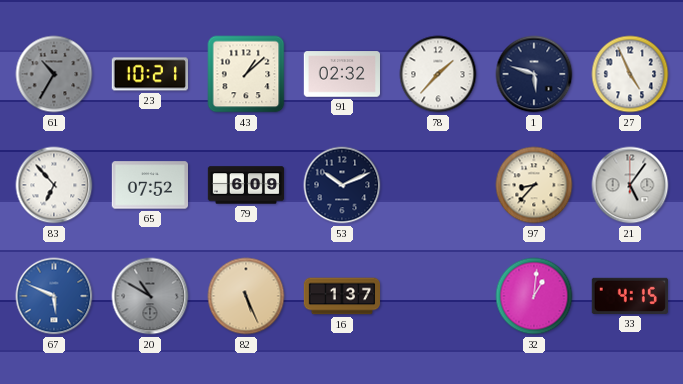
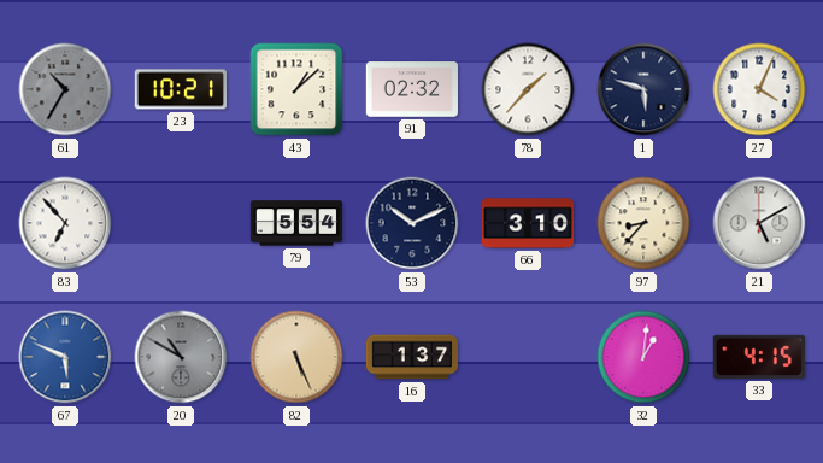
27: 4:56 -> 4:04
65: 07:52 -> none
79: 6:09 -> 5:54
66: none -> 3:10
21: 5:06 -> 5:10
